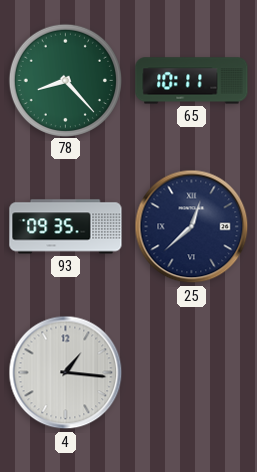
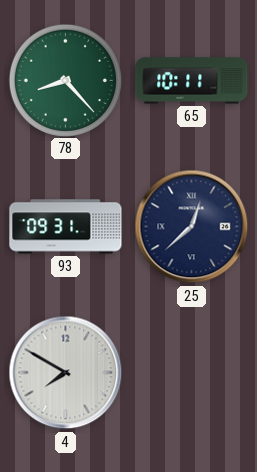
93: 09:35 -> 09:31
4: 1:16 -> 7:50
